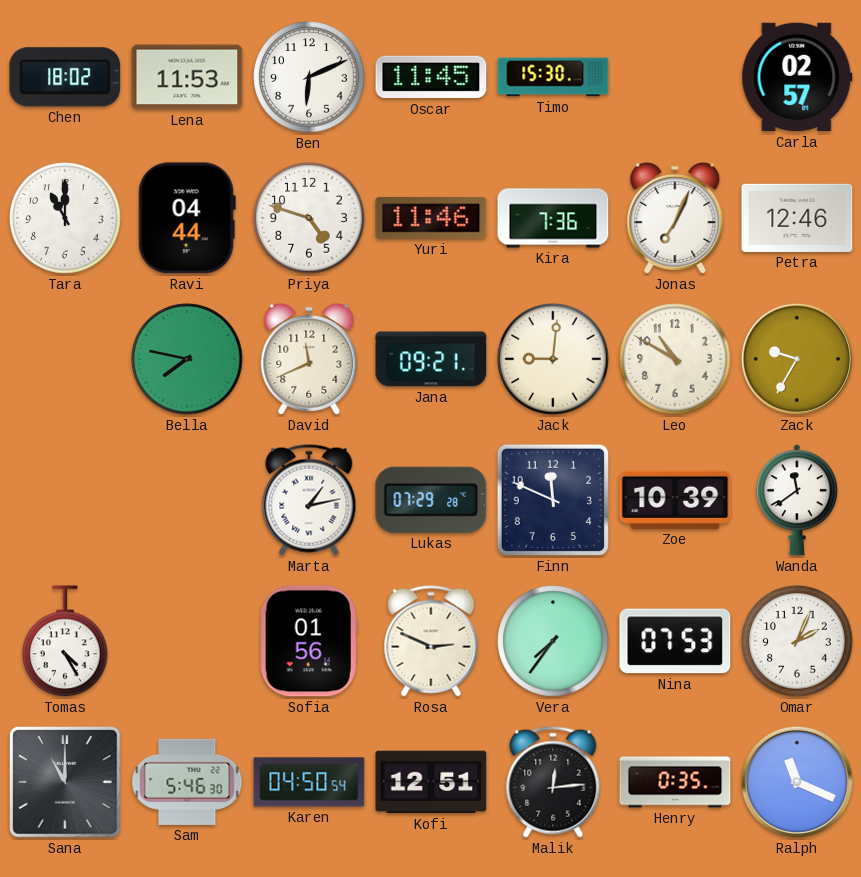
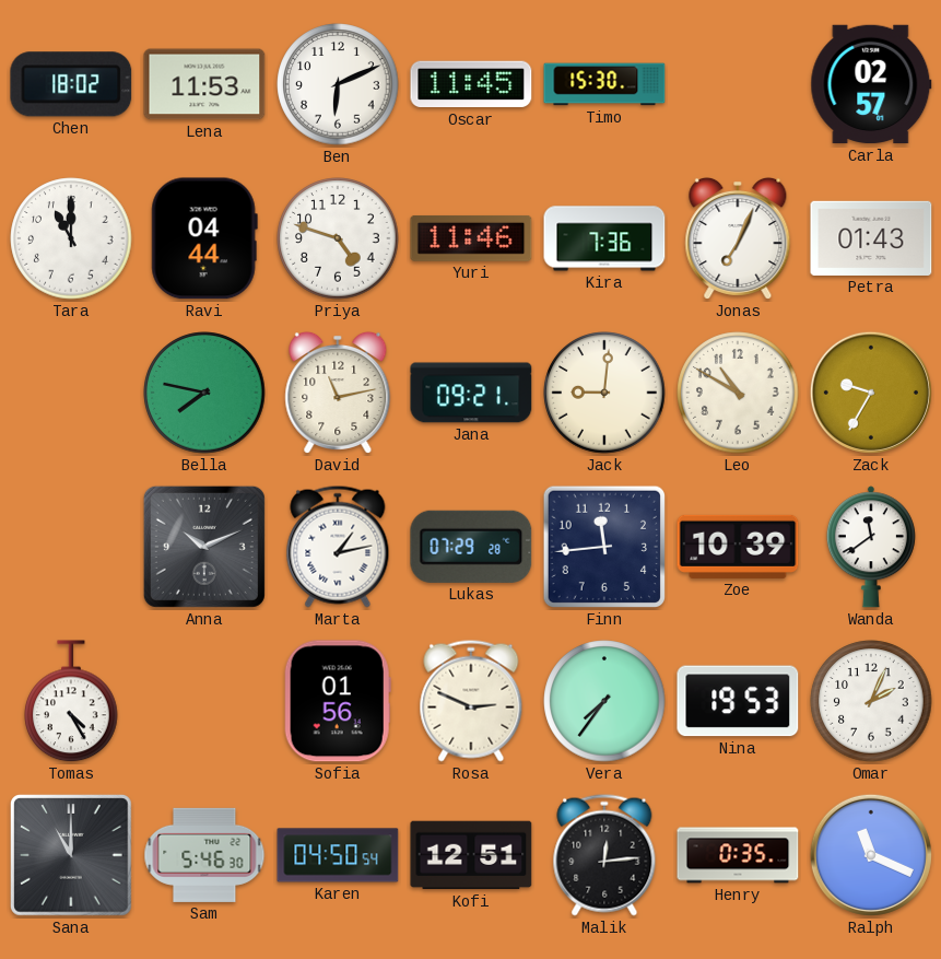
Petra: 12:46 -> 01:43
David: 11:41 -> 11:13
Anna: none -> 10:11
Finn: 11:49 -> 11:44
Nina: 07:53 -> 19:53
